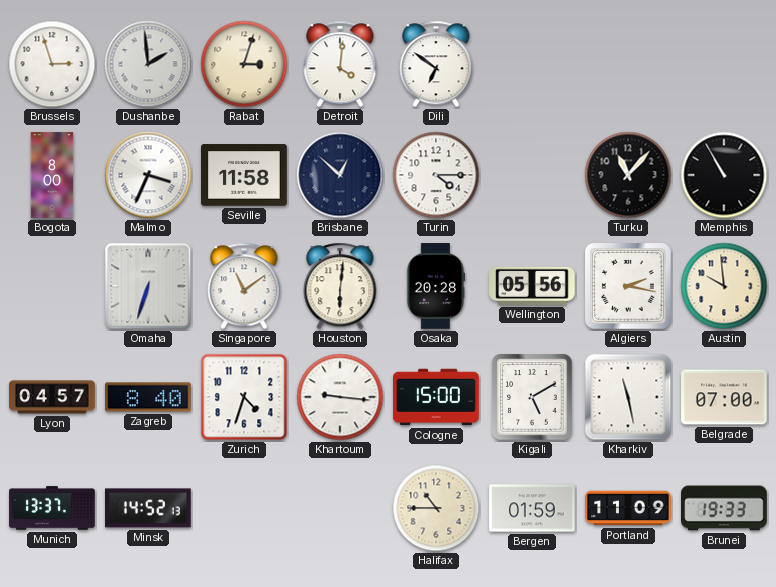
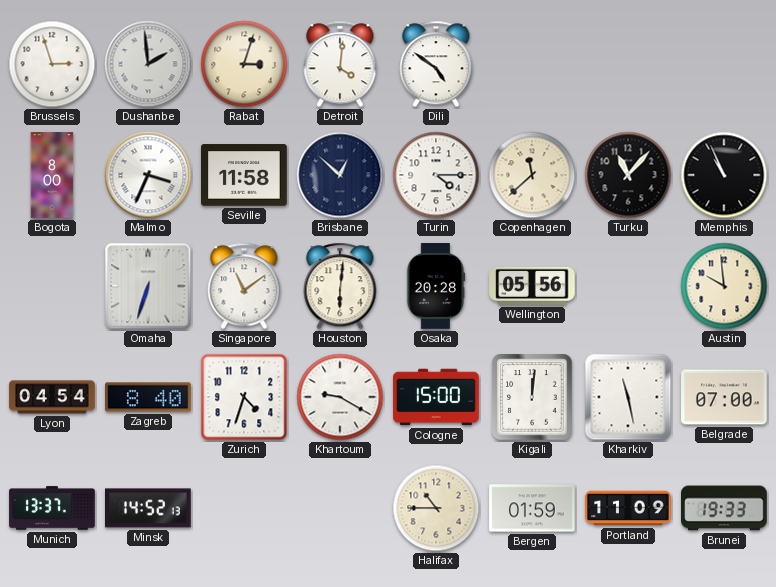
Dili: 6:51 -> 4:51
Copenhagen: none -> 11:38
Memphis: 10:55 -> 10:56
Algiers: 2:17 -> none
Lyon: 04:57 -> 04:54
Khartoum: 9:16 -> 9:20
Kigali: 5:10 -> 12:01
